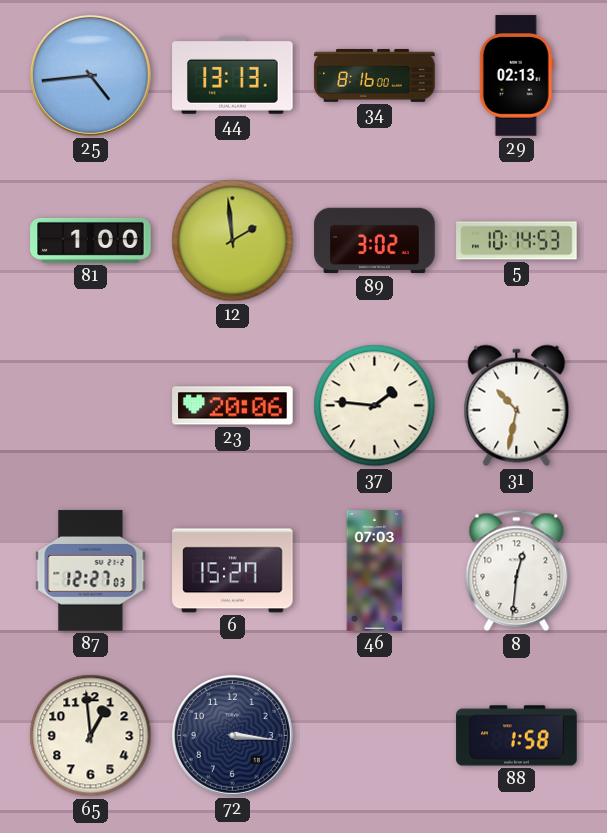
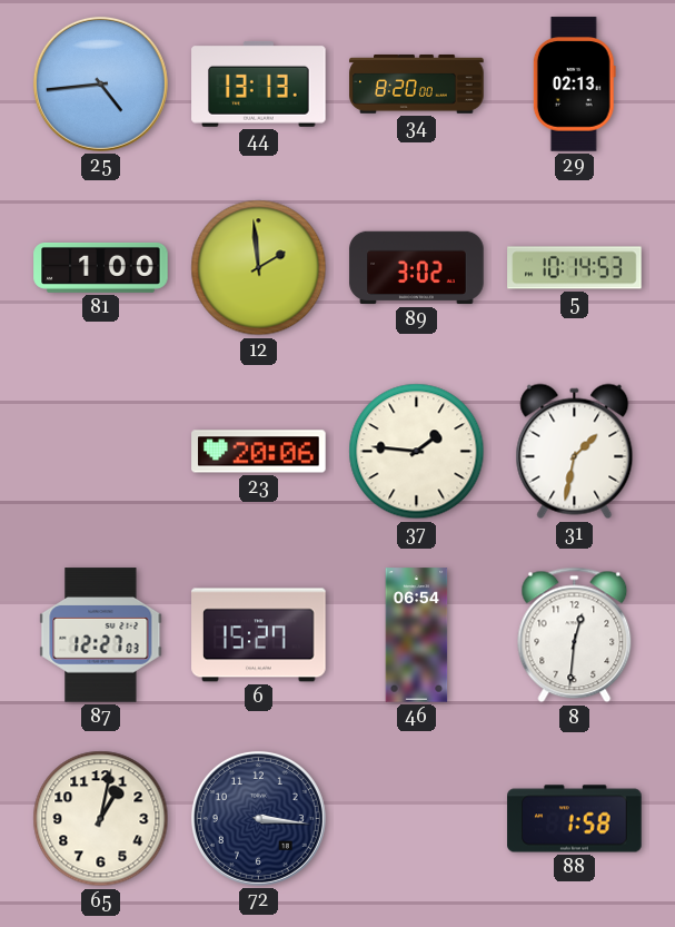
34: 8:16 -> 8:20
31: 10:32 -> 1:32
46: 07:03 -> 06:54
65: 12:59 -> 1:02
